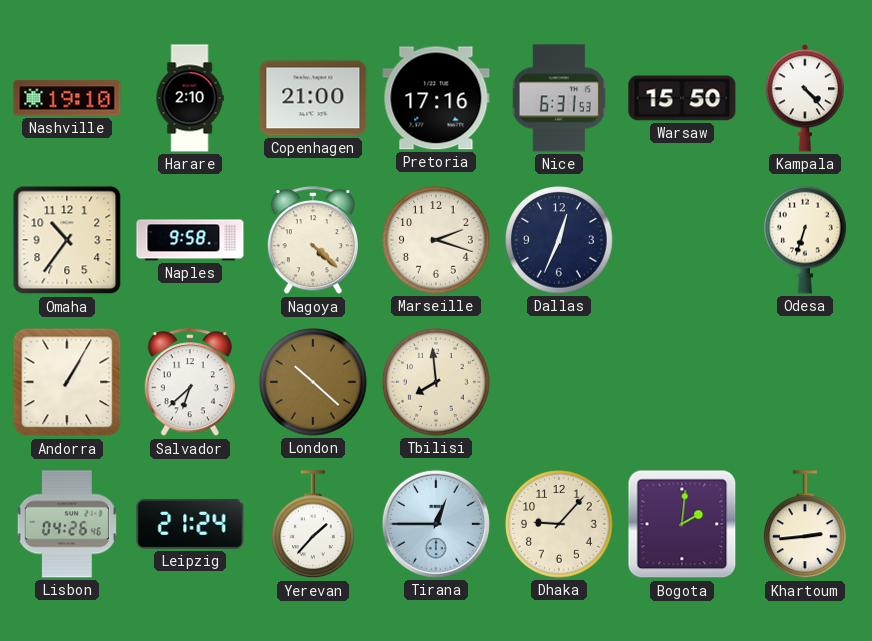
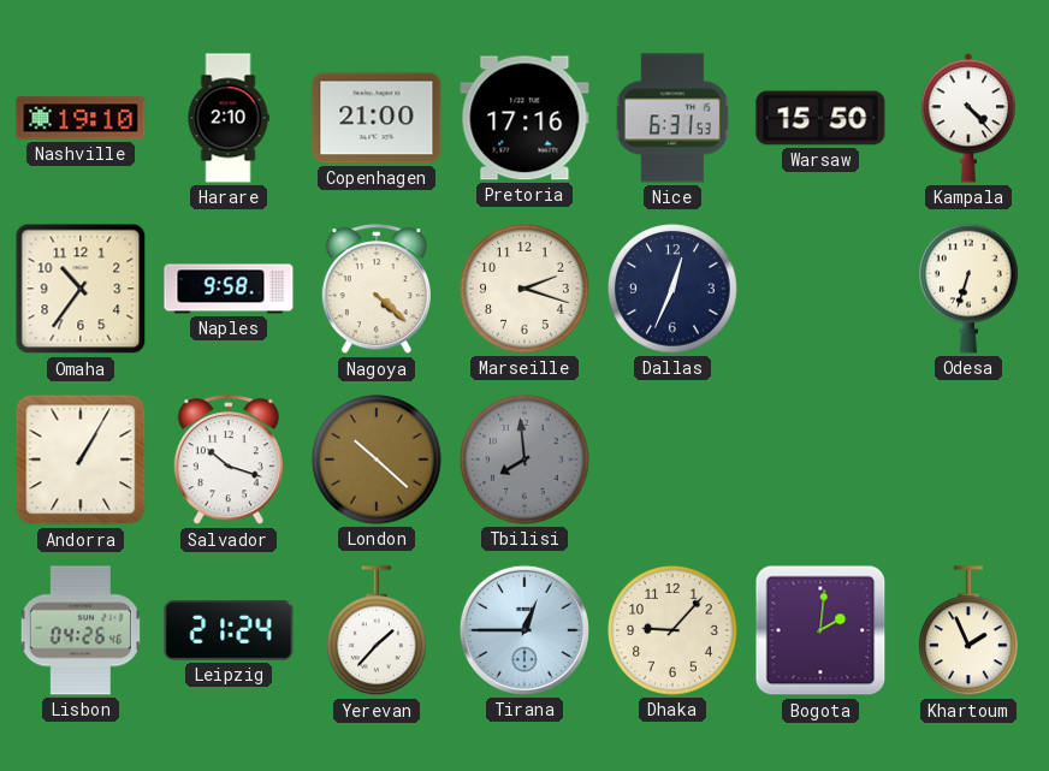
Salvador: 6:38 -> 10:18
Tbilisi dial: cream -> grey
Khartoum: 2:44 -> 1:56
